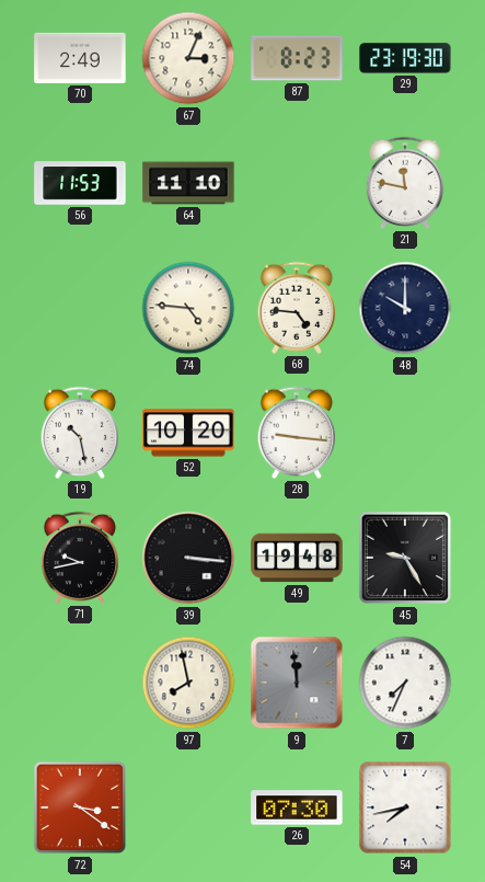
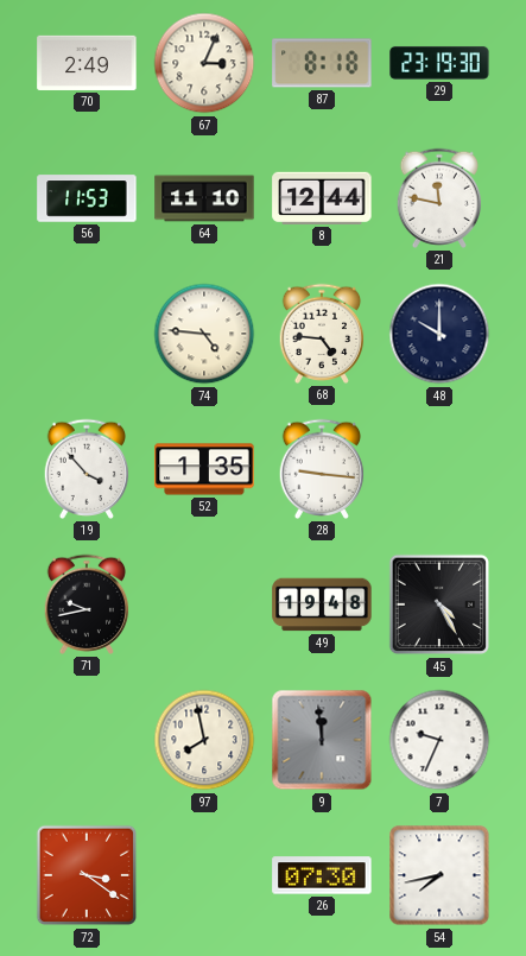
87: 8:23 -> 8:18
8: none -> 12:44
19: 10:28 -> 3:53
52: 10:20 -> 1:35
39: 3:16 -> none
45: 9:25 -> 4:25
7: 7:34 -> 9:34
